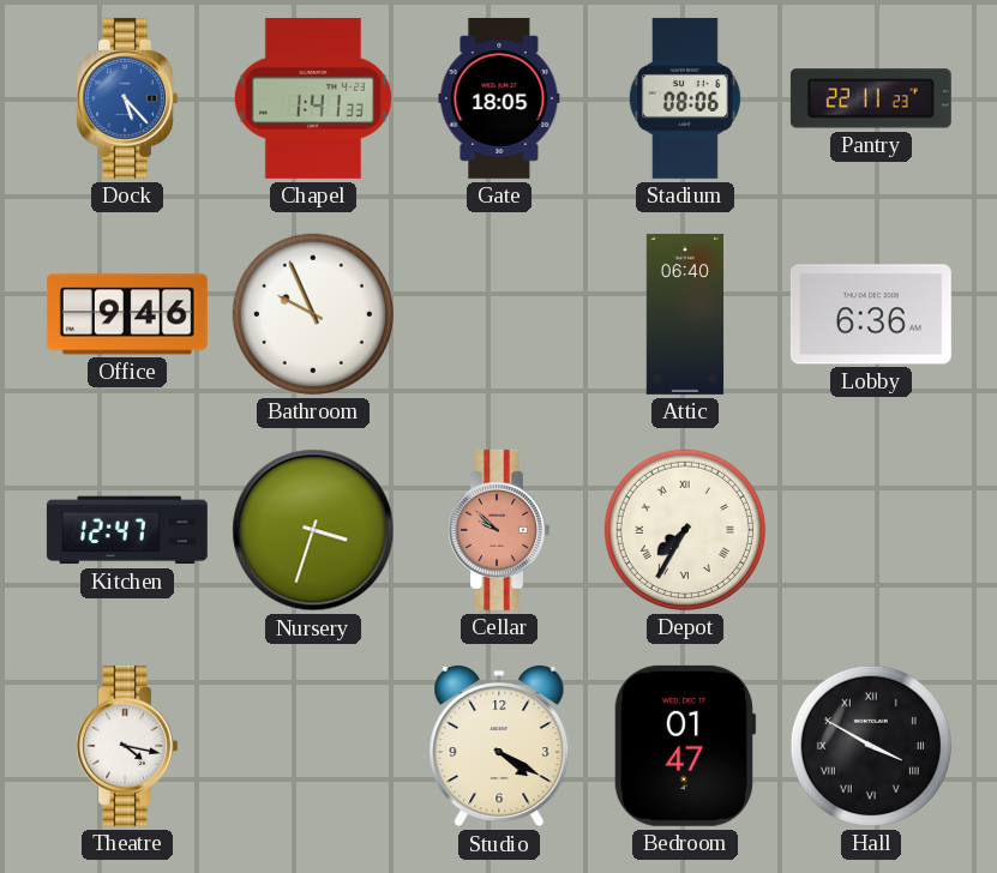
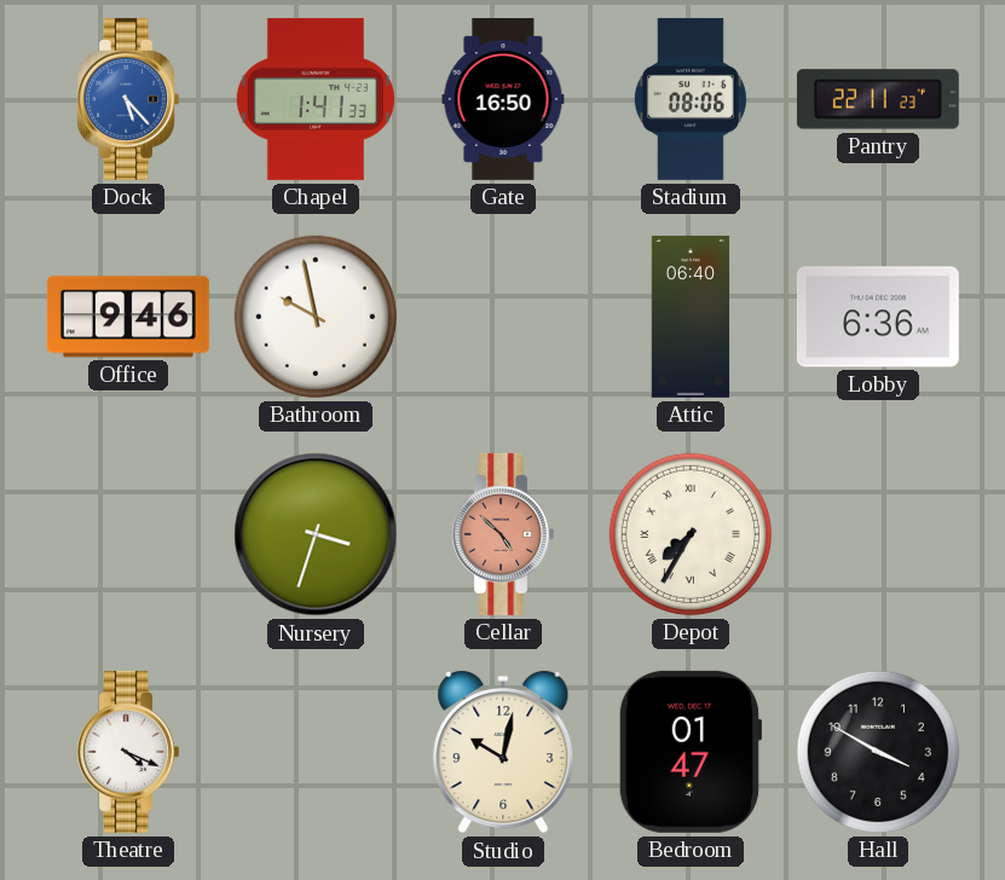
Gate: 18:05 -> 16:50
Bathroom: 9:56 -> 9:58
Kitchen: 12:47 -> none
Cellar: 9:52 -> 4:52
Theatre: 4:17 -> 4:19
Studio: 4:20 -> 10:02
Hall numerals: Roman -> Arabic
